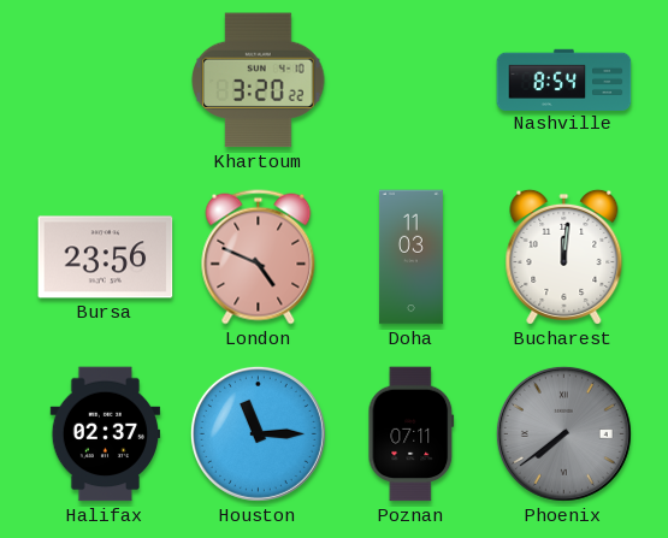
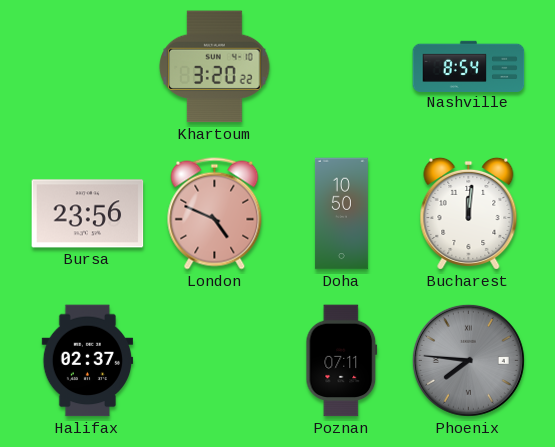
Doha: 11:03 -> 10:50
Houston: 11:15 -> none
Phoenix: 7:39 -> 7:46
